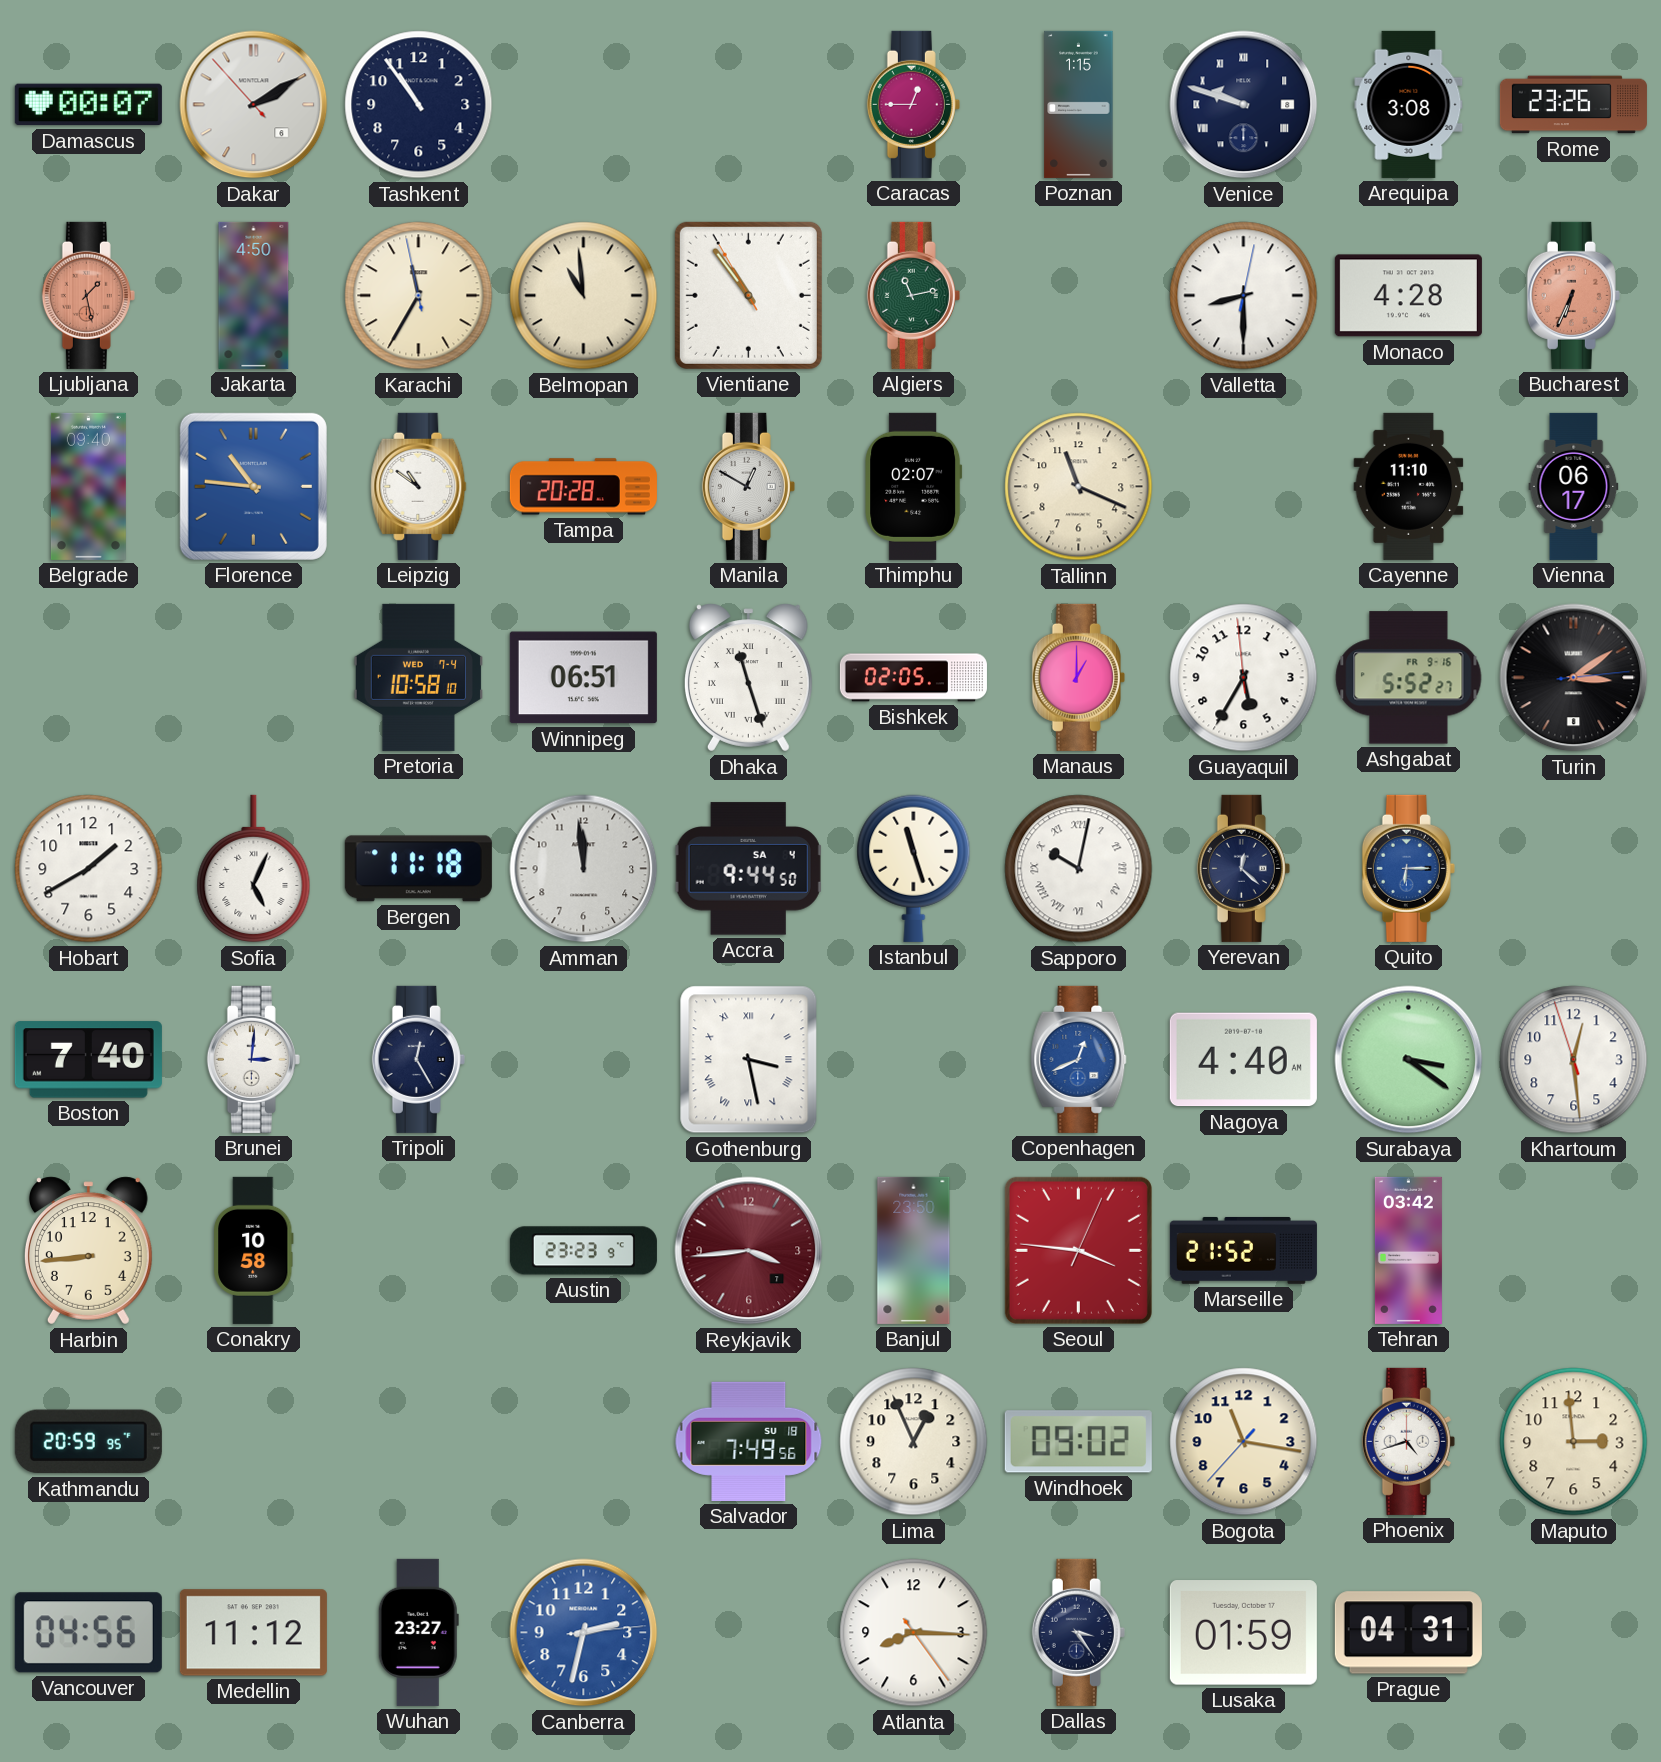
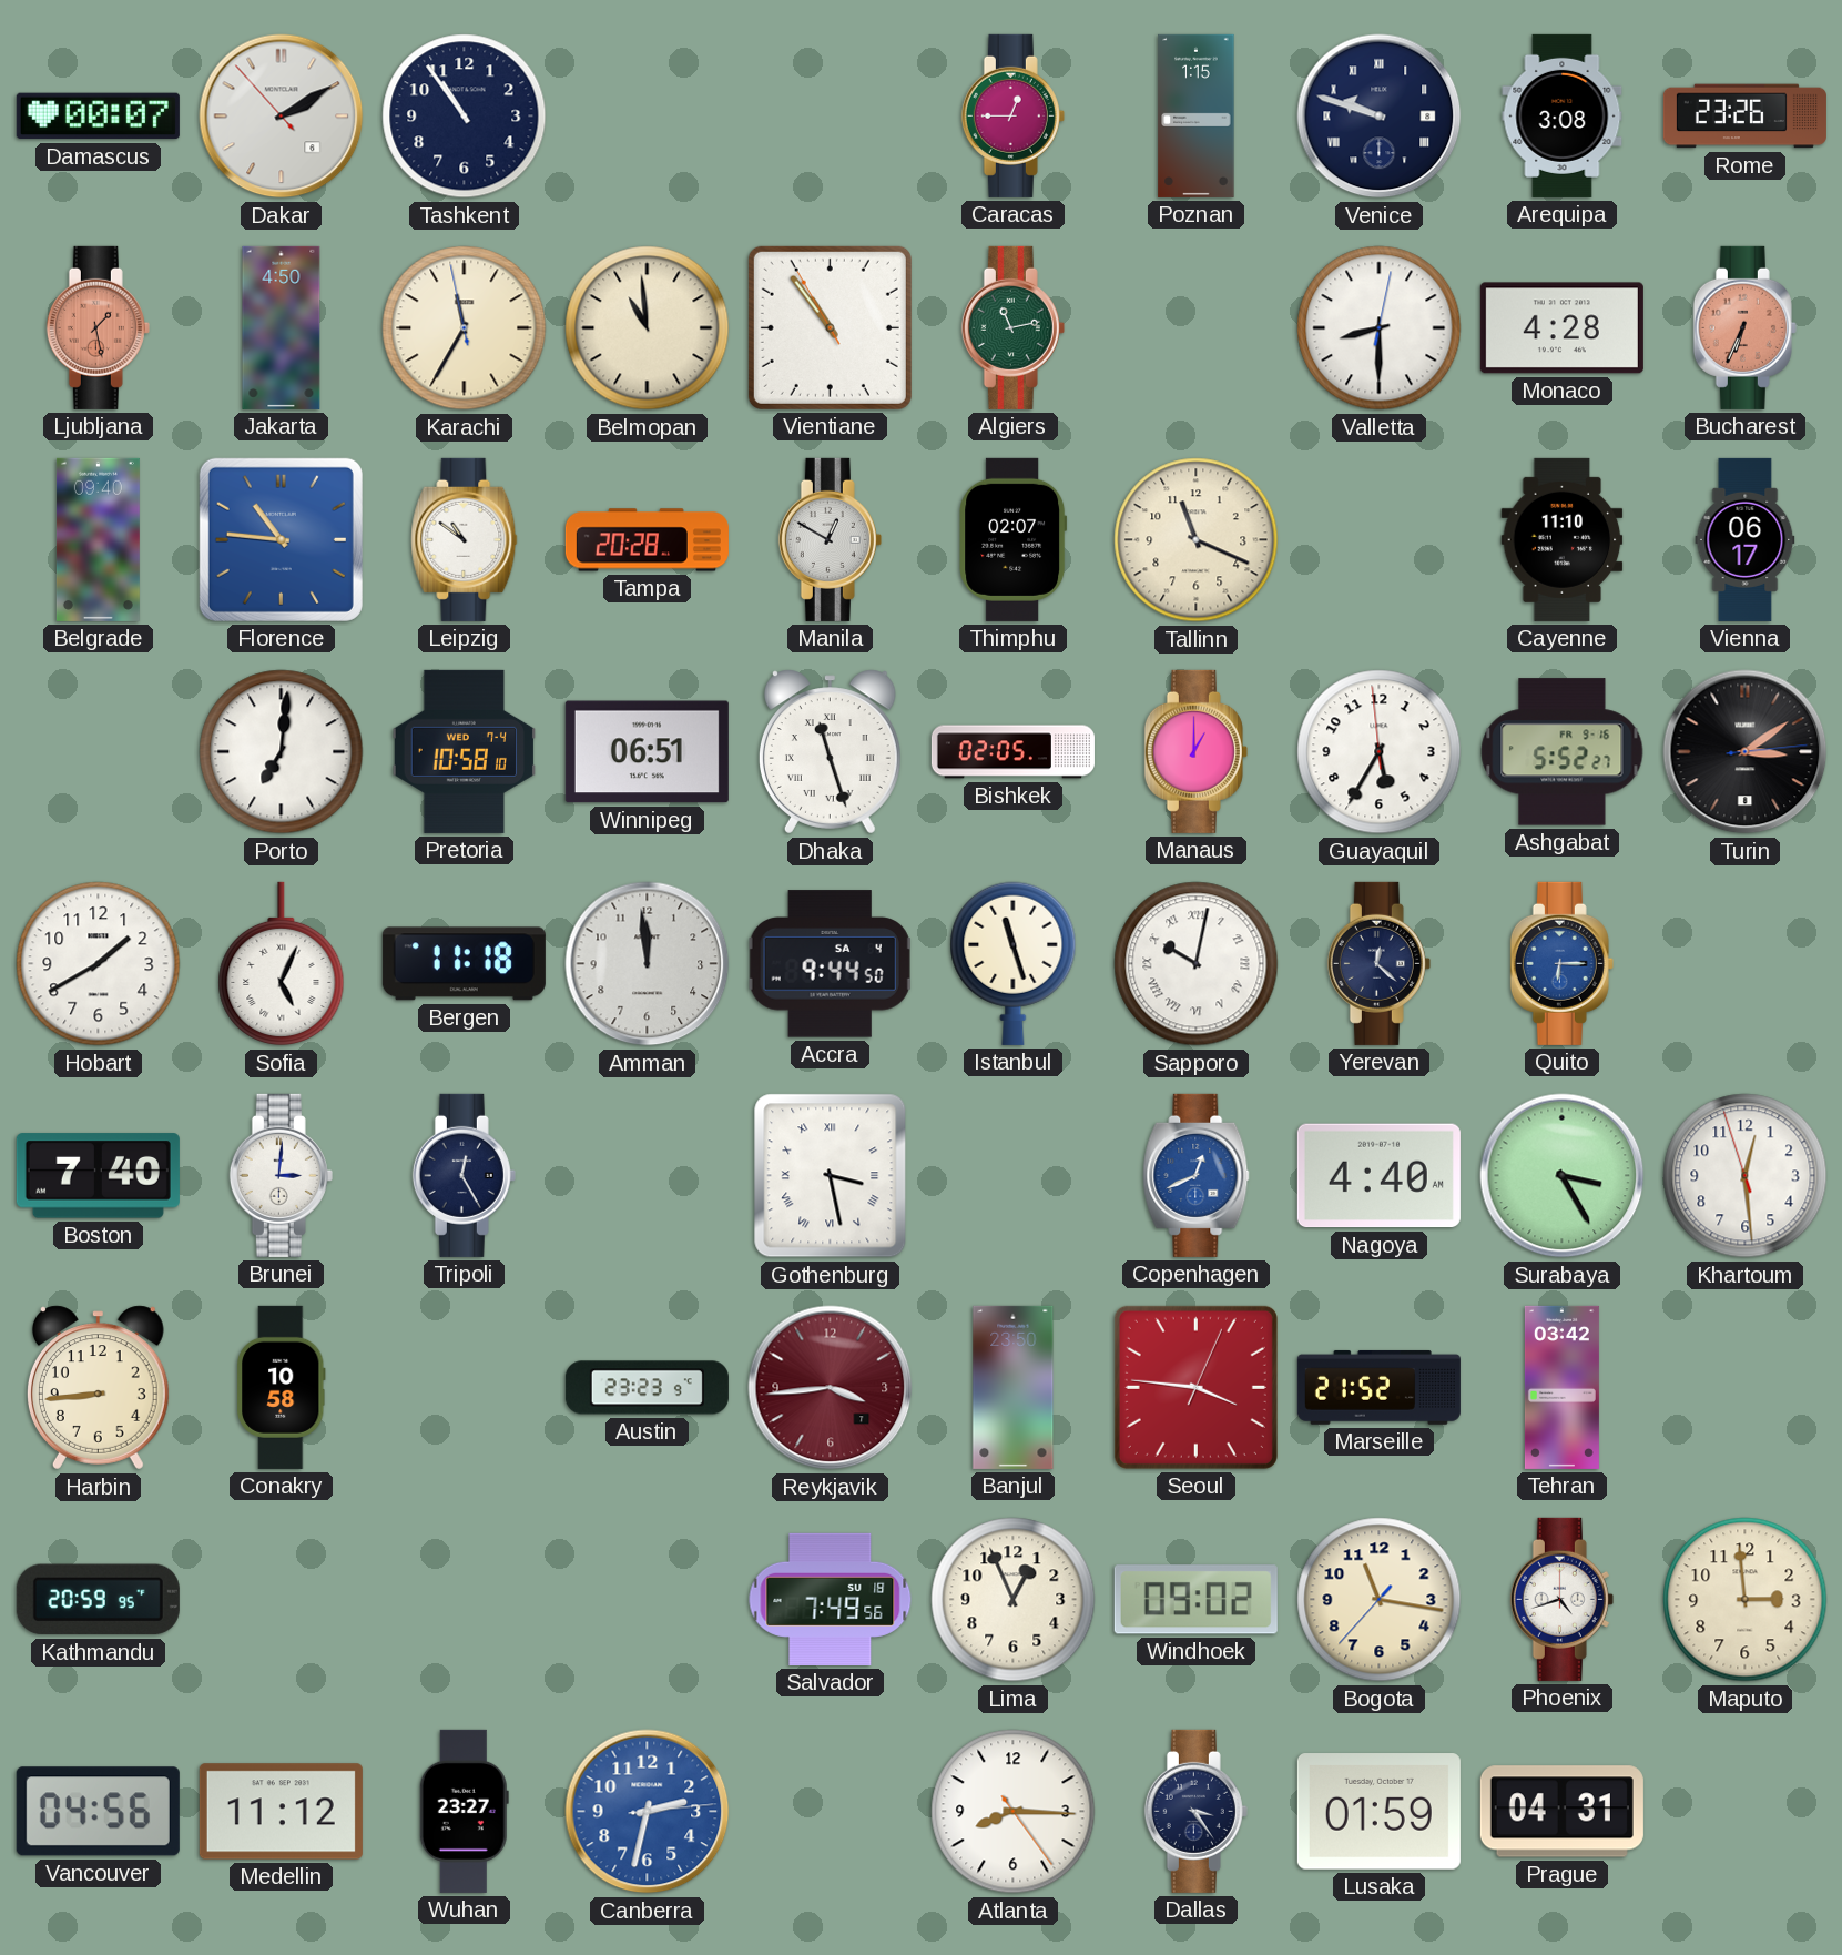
Porto: none -> 7:01
Surabaya: 3:21 -> 3:25
